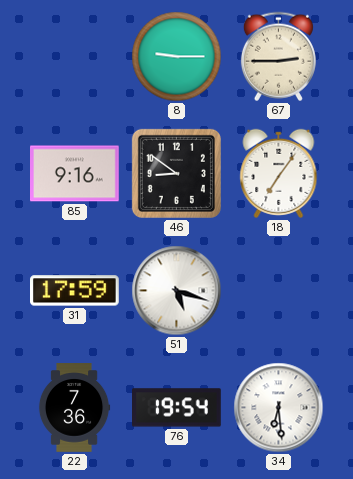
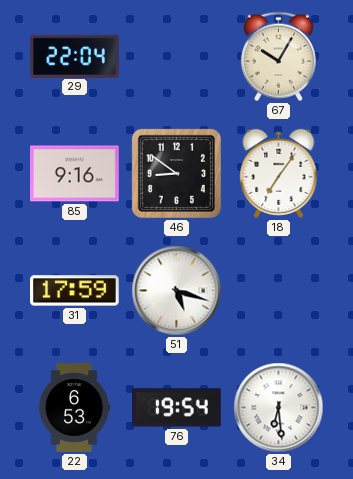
29: none -> 22:04
8: 9:15 -> none
67: 2:45 -> 10:05
22: 7:36 -> 6:53
